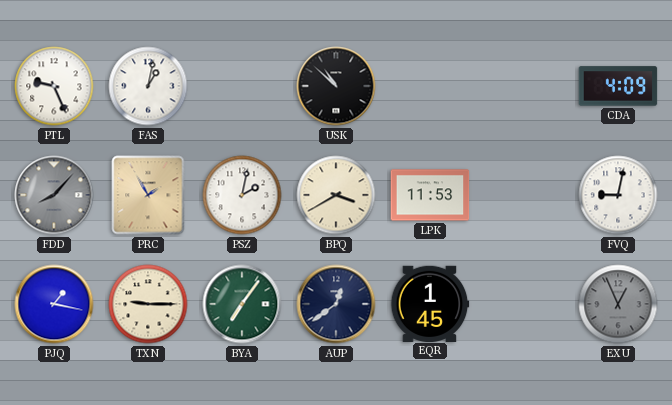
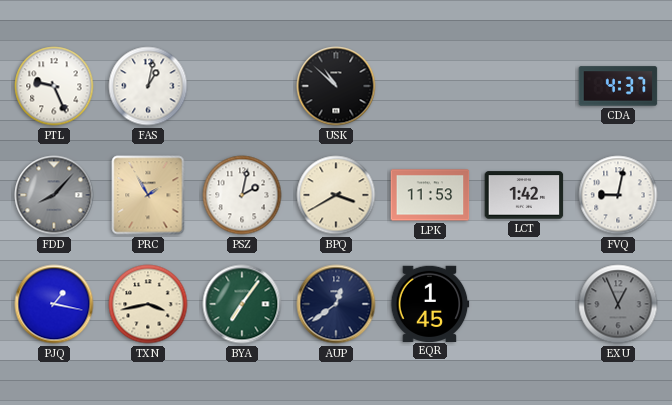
CDA: 4:09 -> 4:37
LCT: none -> 1:42
TXN: 9:15 -> 3:43
